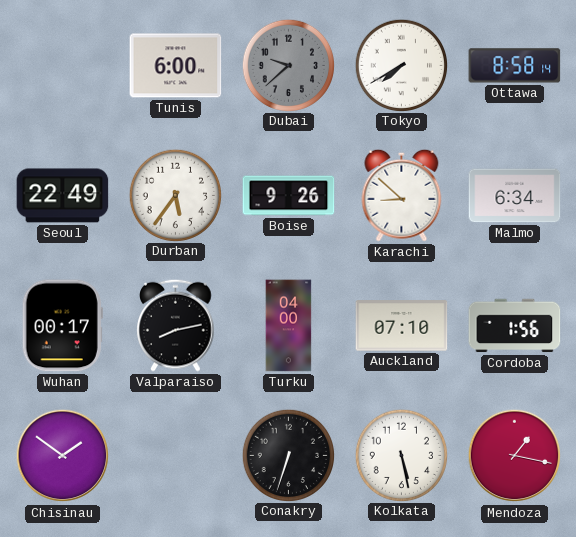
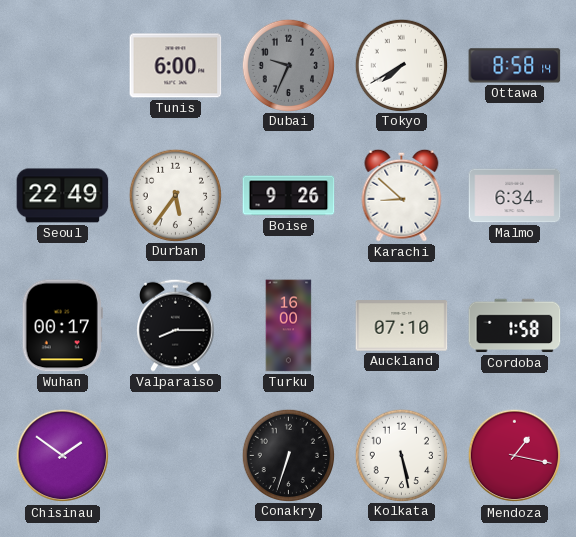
Dubai: 9:38 -> 9:34
Valparaiso: 8:13 -> 8:15
Turku: 04:00 -> 16:00
Cordoba: 1:56 -> 1:58
